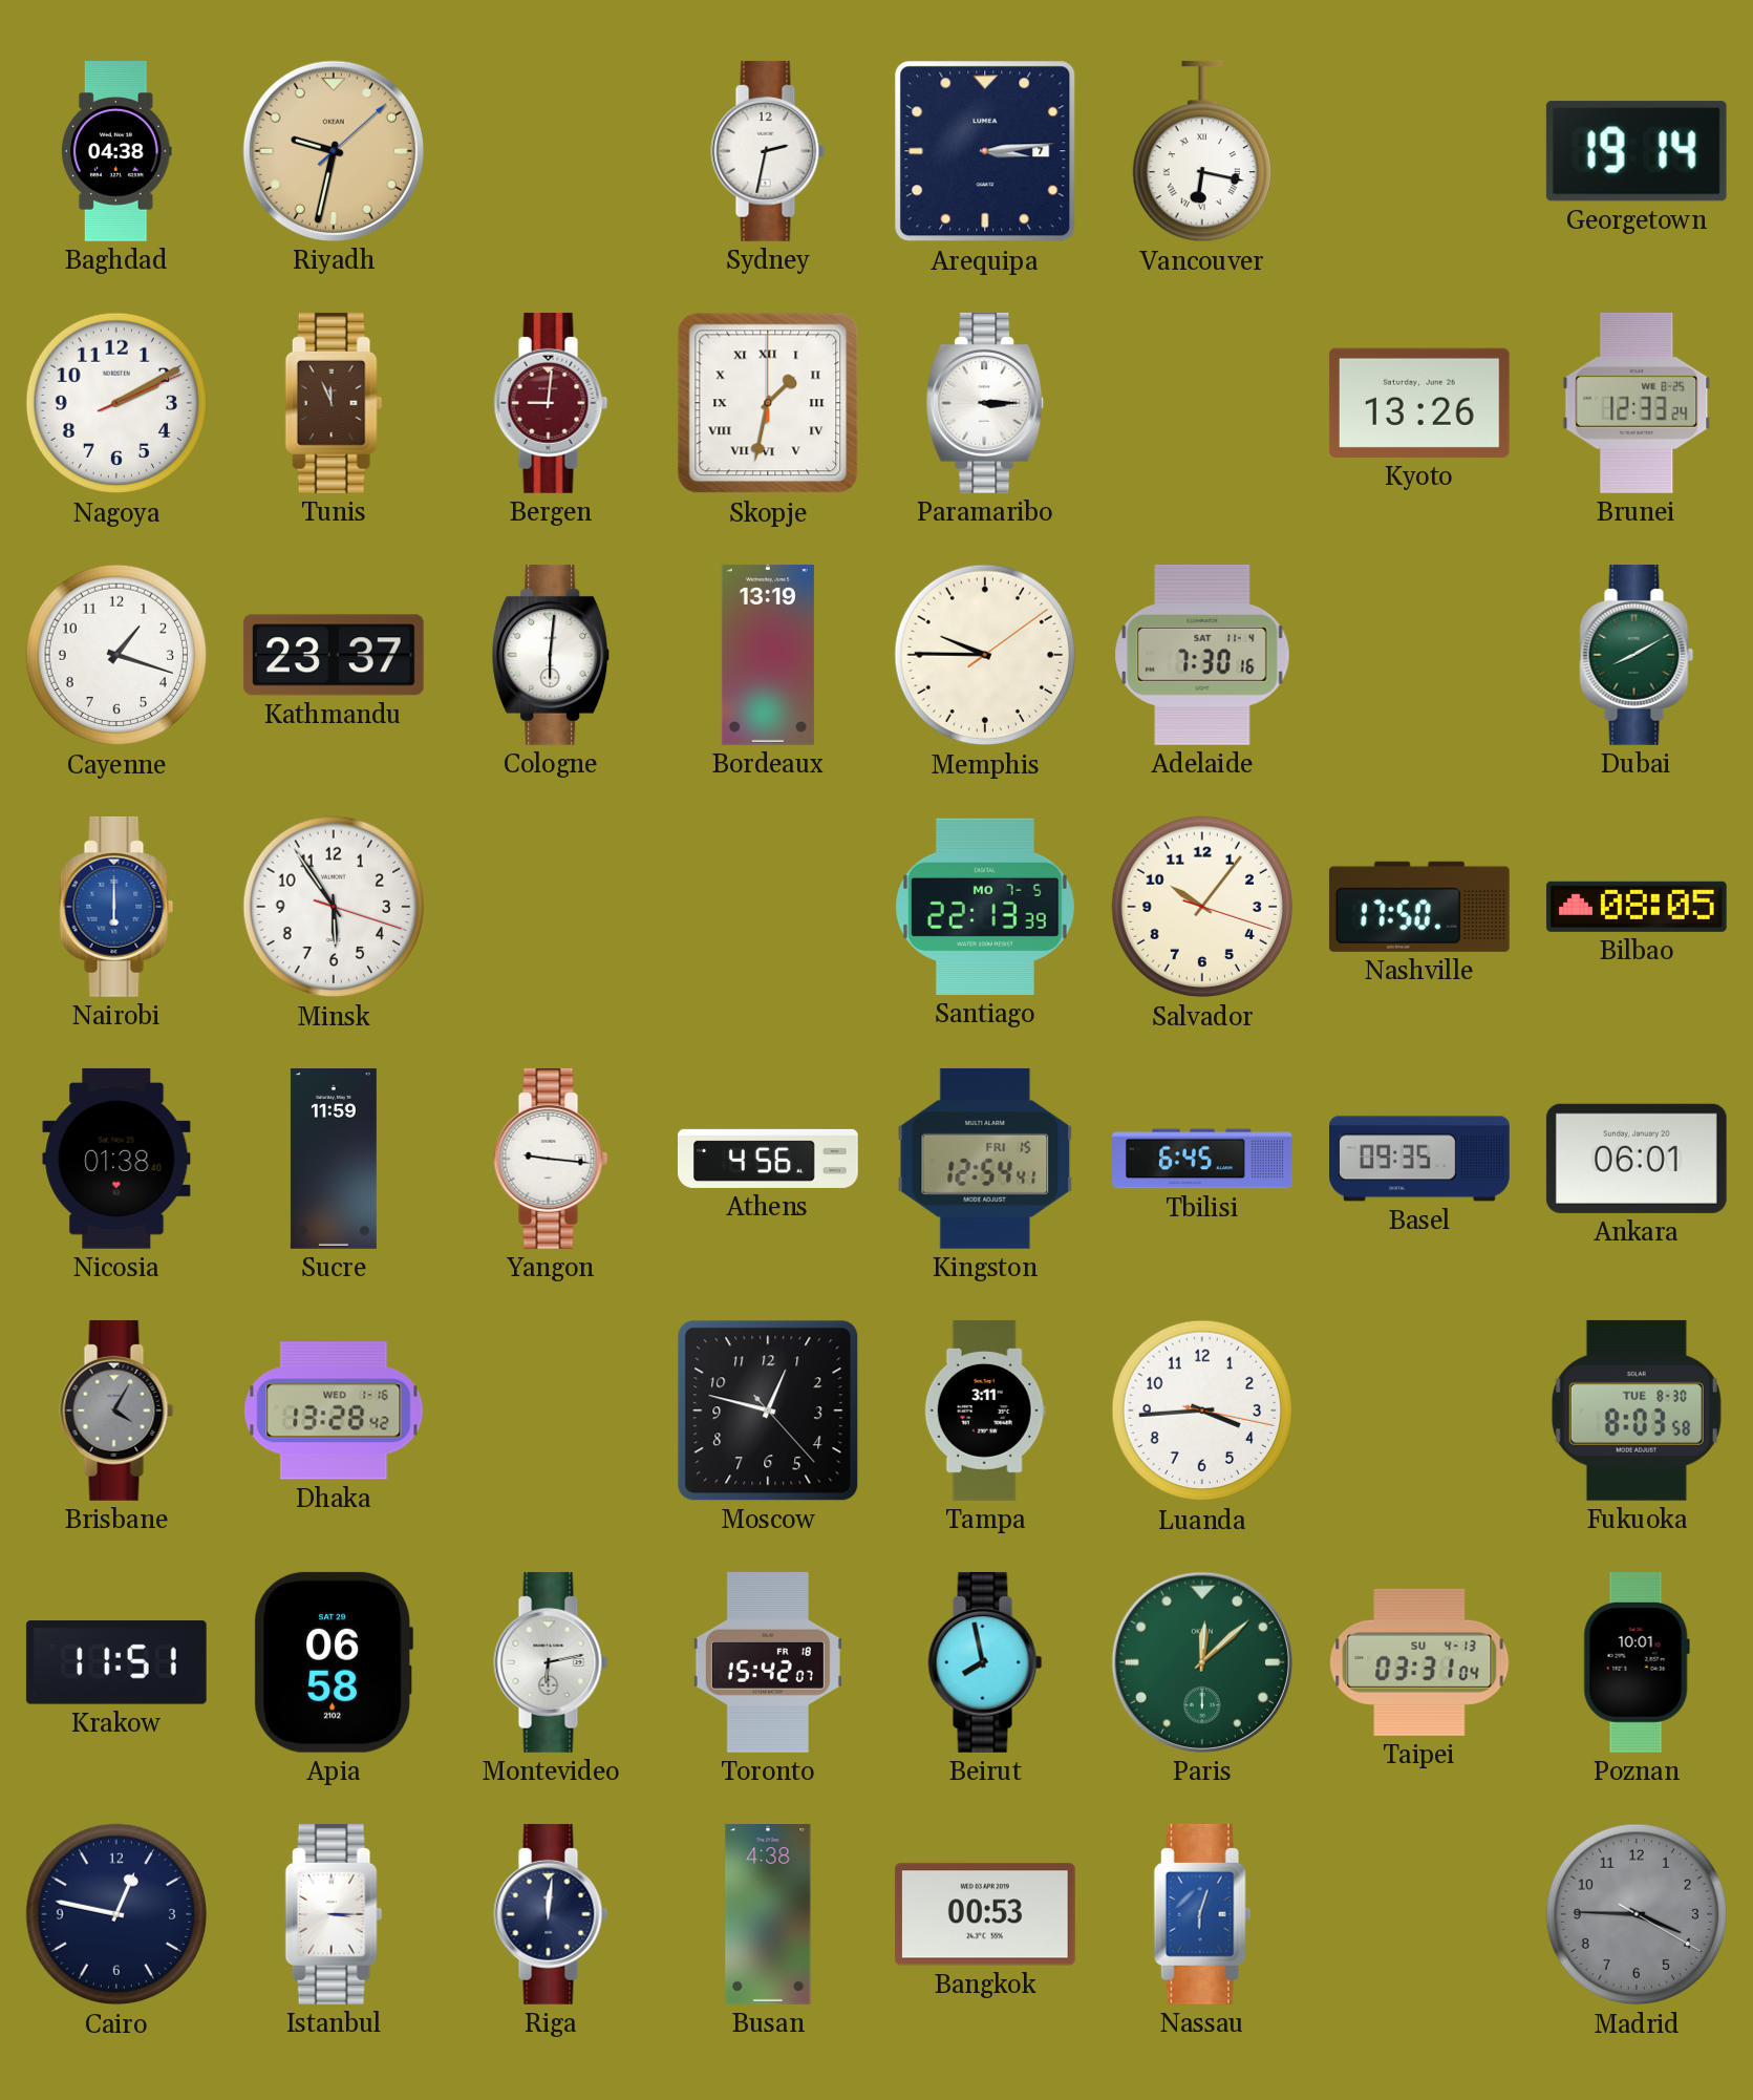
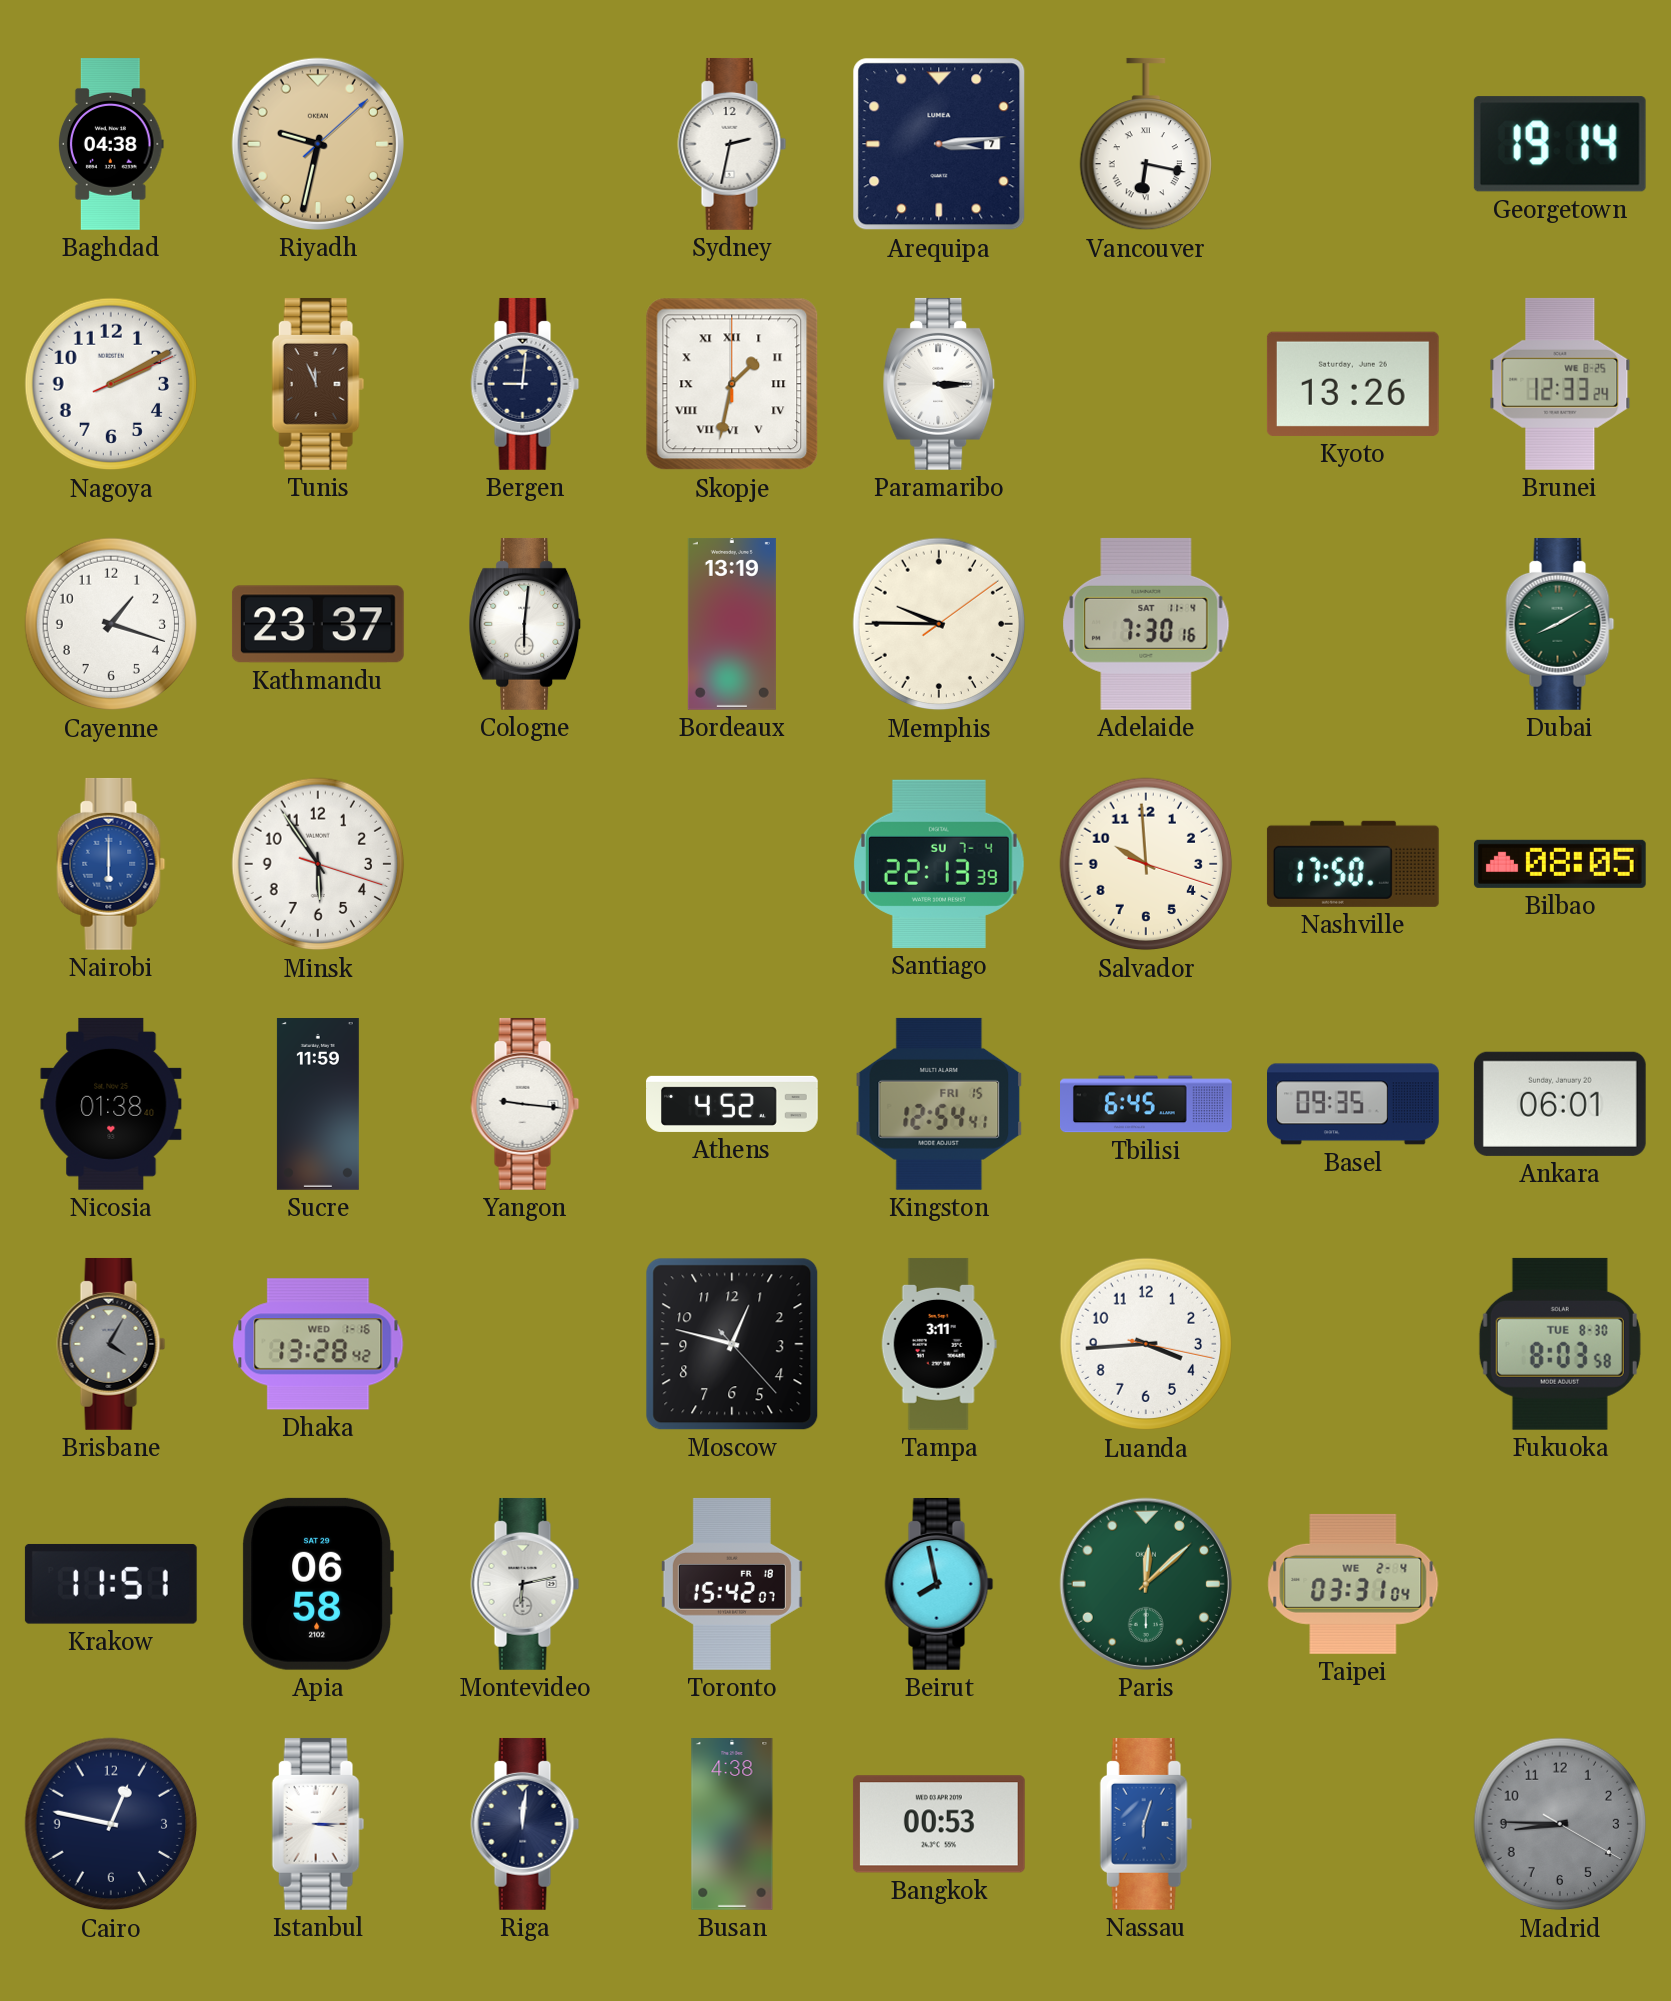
Bergen dial: burgundy -> navy
Santiago date: MO 7-5 -> SU 7-4
Salvador: 10:06 -> 9:59
Athens: 4:56 -> 4:52
Taipei date: SU 4-13 -> WE 2-4
Poznan: 10:01 -> none
Madrid: 3:45 -> 8:45
